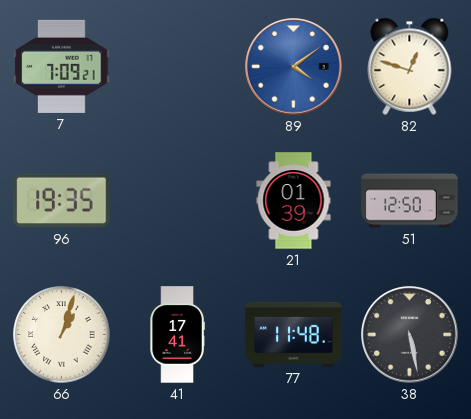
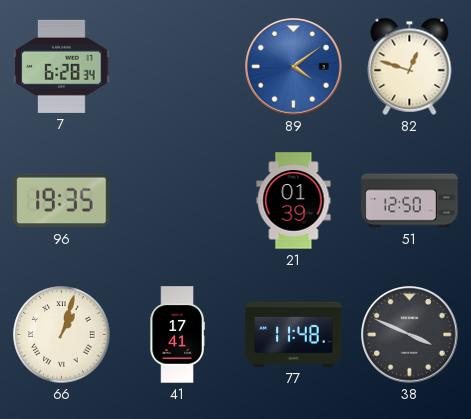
7: 7:09 -> 6:28
38: 5:28 -> 3:49
